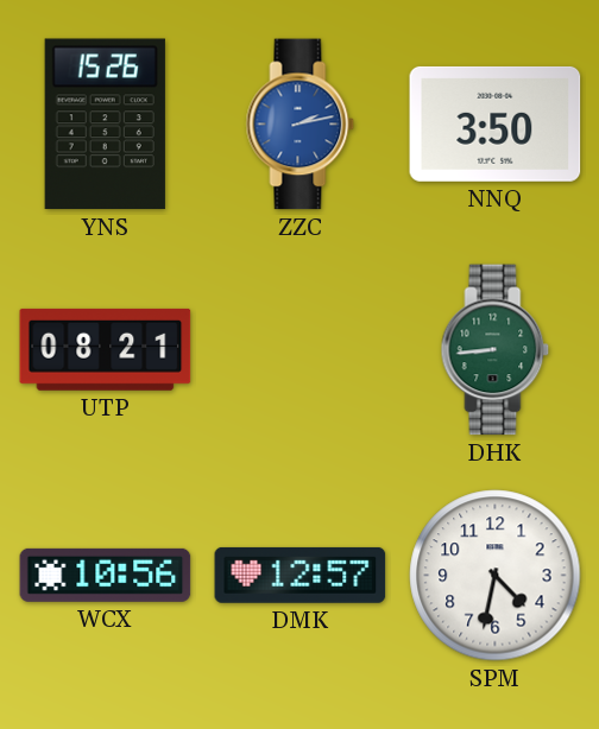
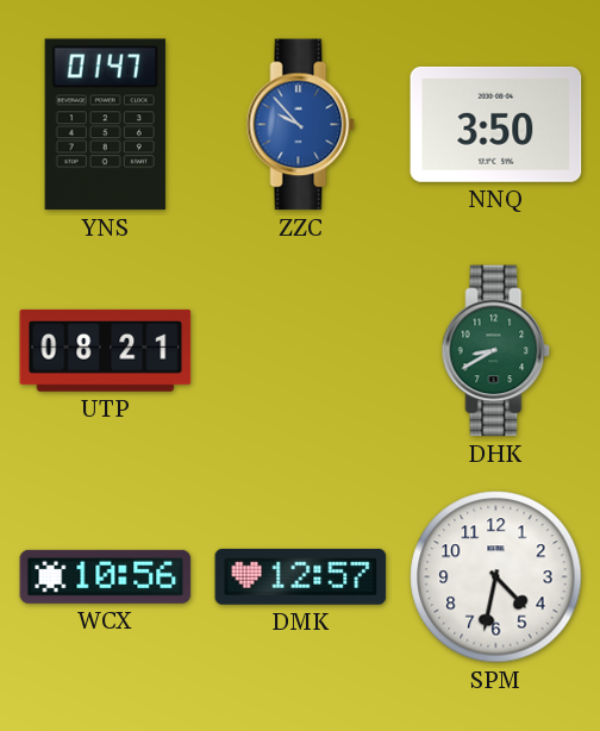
YNS: 15:26 -> 01:47
ZZC: 2:13 -> 9:53
DHK: 8:44 -> 8:40
